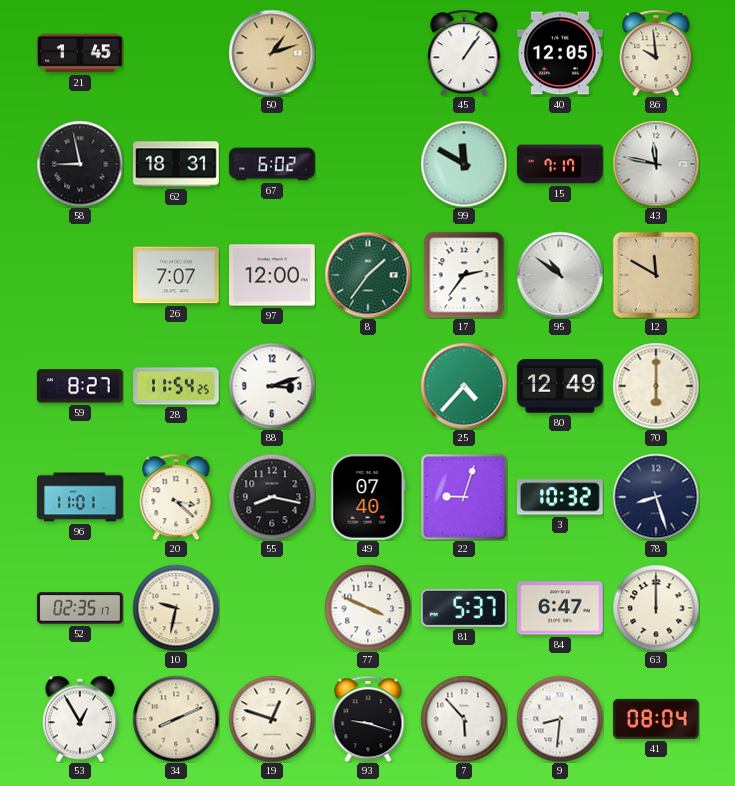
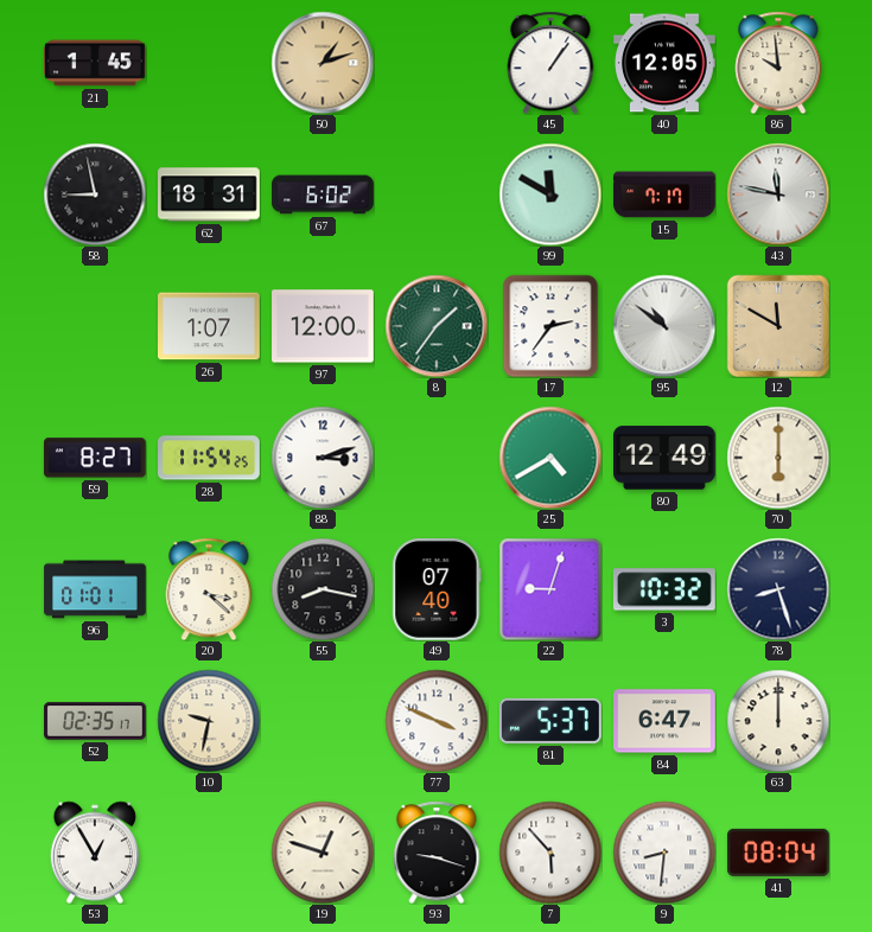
26: 7:07 -> 1:07
25: 4:37 -> 4:40
96: 11:01 -> 01:01
34: 8:11 -> none
